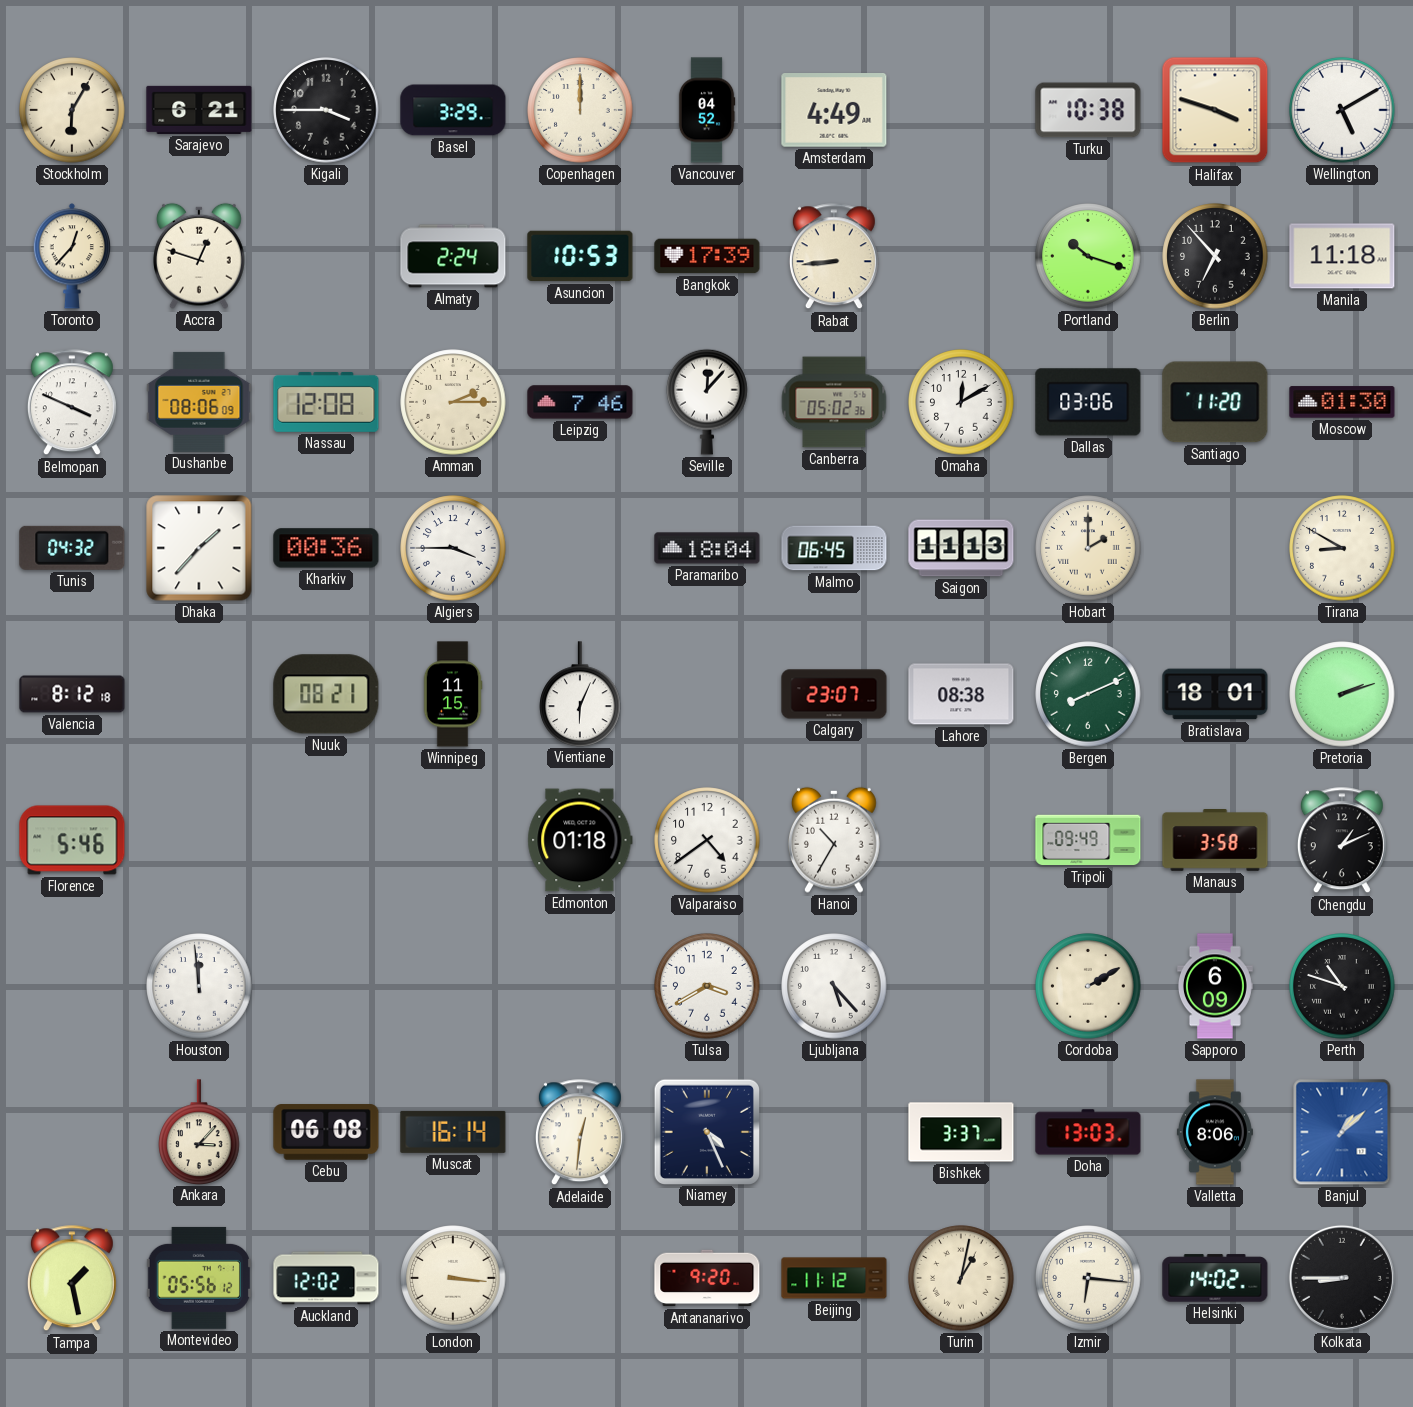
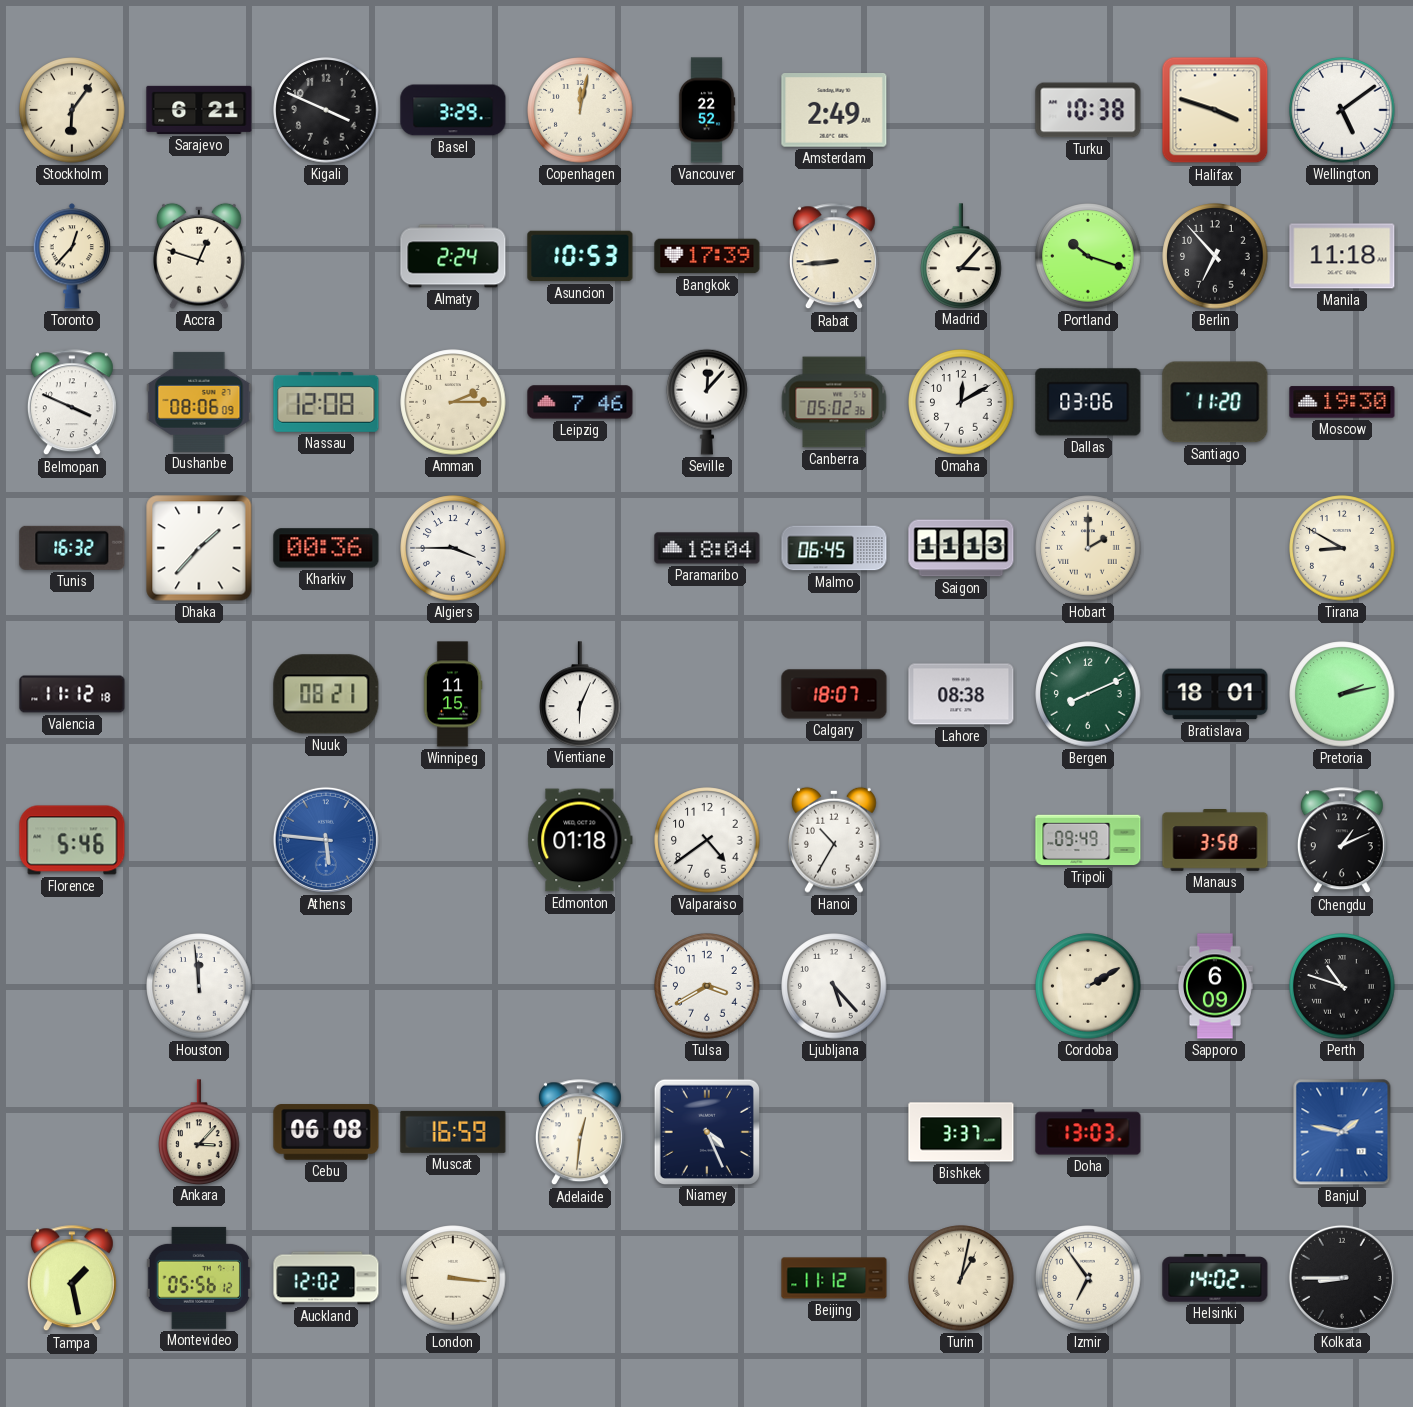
Stockholm: 6:05 -> 6:06
Kigali: 3:45 -> 3:49
Copenhagen: 12:00 -> 12:02
Vancouver: 04:52 -> 22:52
Amsterdam: 4:49 -> 2:49
Wellington: 5:10 -> 5:09
Madrid: none -> 3:07
Moscow: 01:30 -> 19:30
Tunis: 04:32 -> 16:32
Valencia: 8:12 -> 11:12
Calgary: 23:07 -> 18:07
Pretoria: 2:12 -> 2:13
Athens: none -> 5:46
Muscat: 16:14 -> 16:59
Valletta: 8:06 -> none
Banjul: 1:08 -> 1:47
Antananarivo: 9:20 -> none
Izmir: 6:16 -> 6:54
